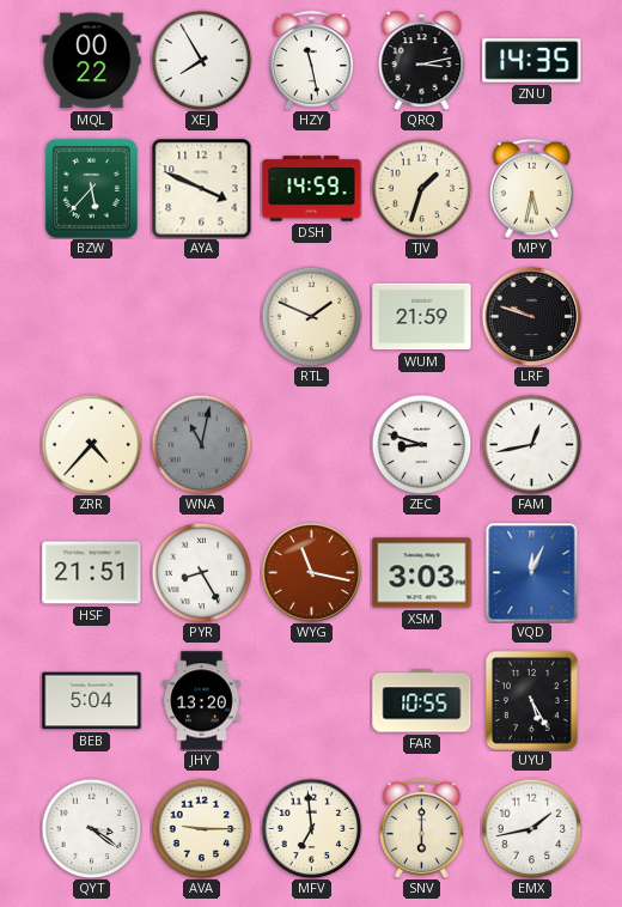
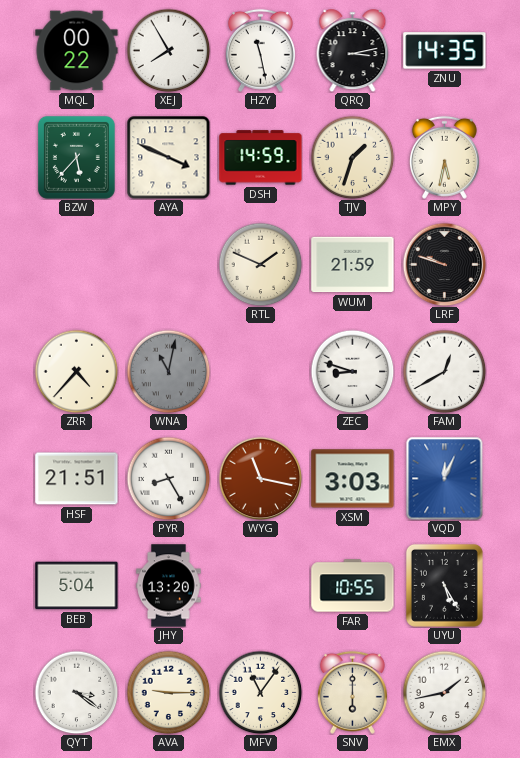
FAM: 12:43 -> 12:40
MFV: 6:59 -> 11:06
